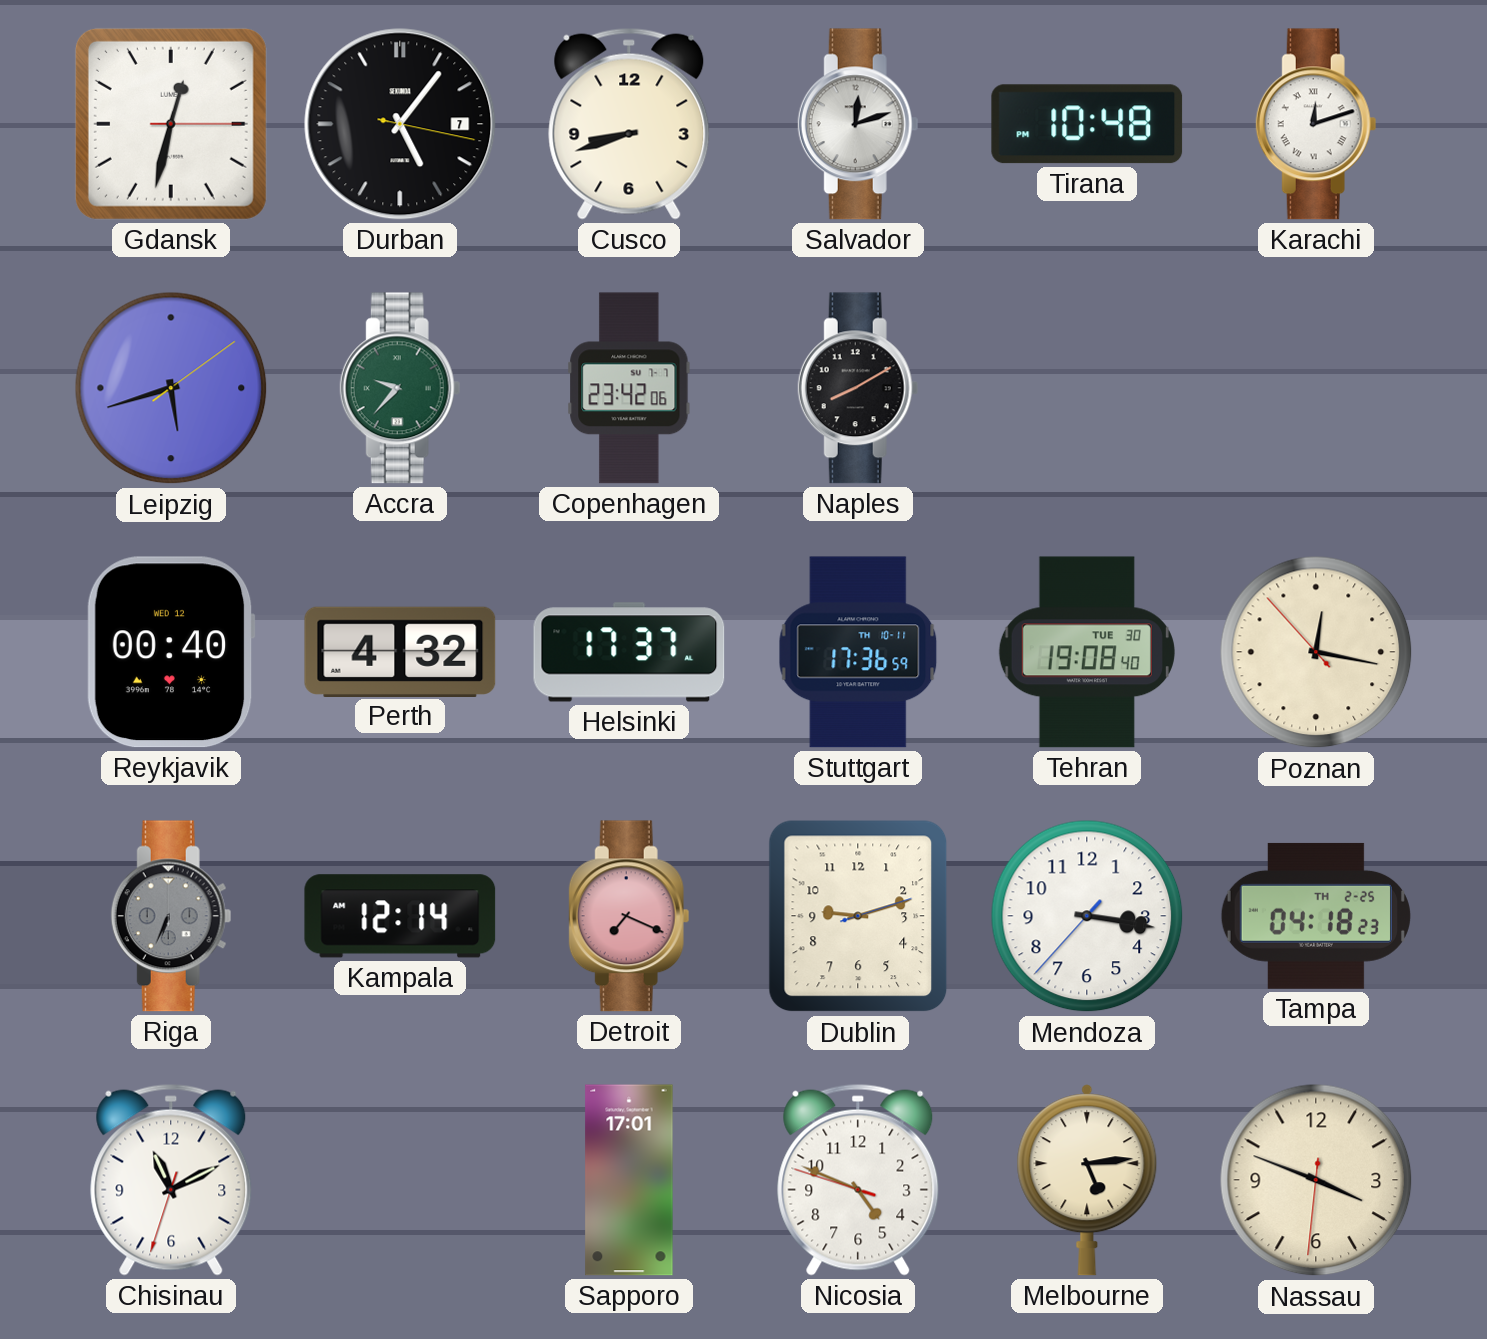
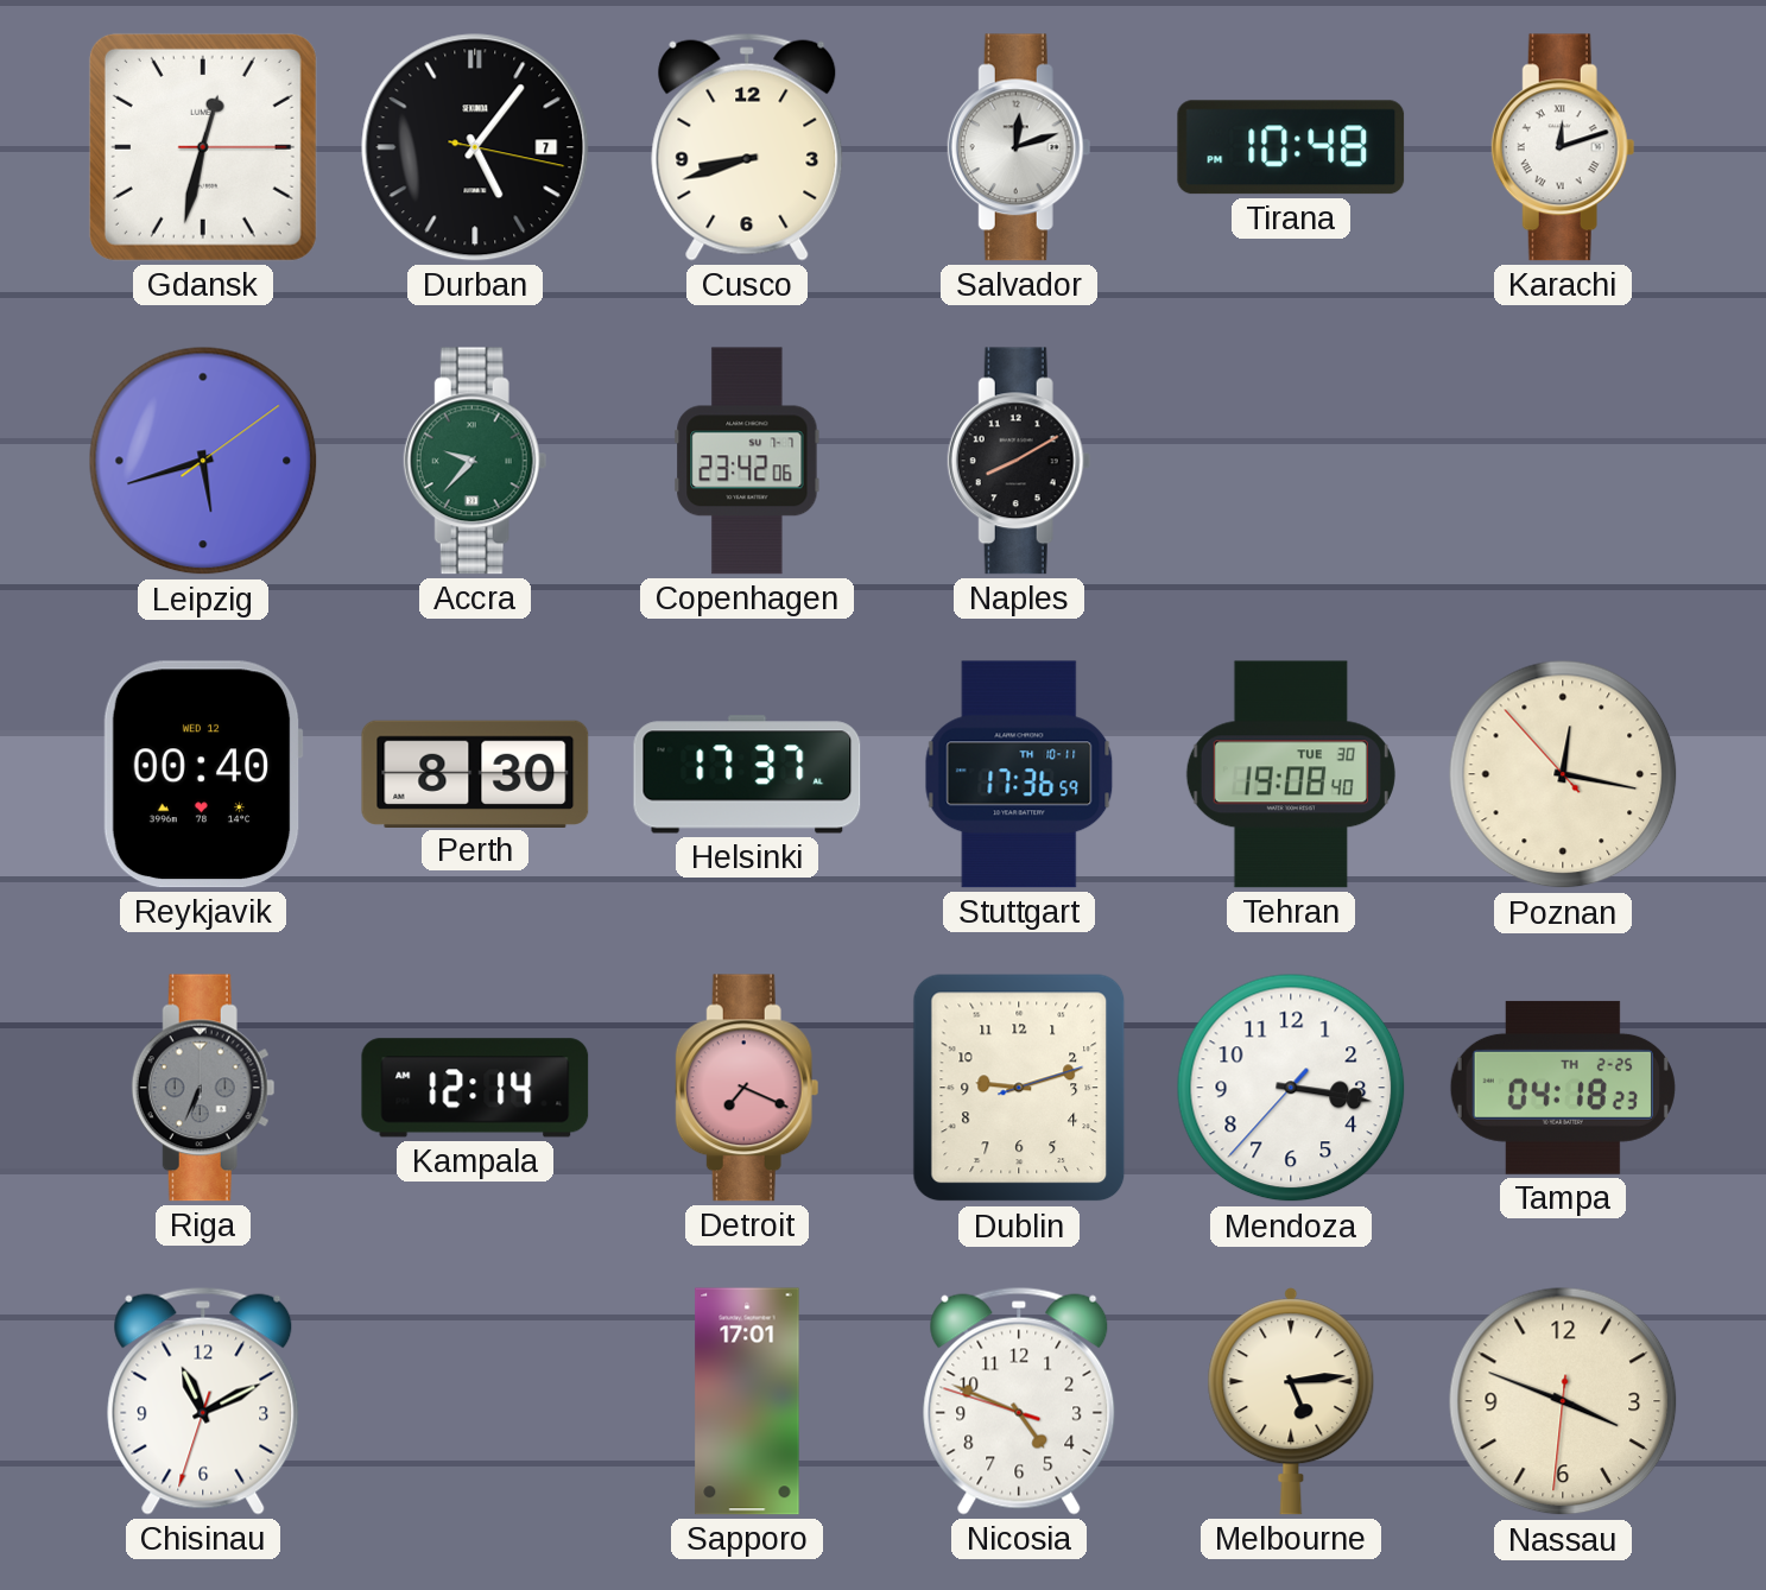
Perth: 4:32 -> 8:30
